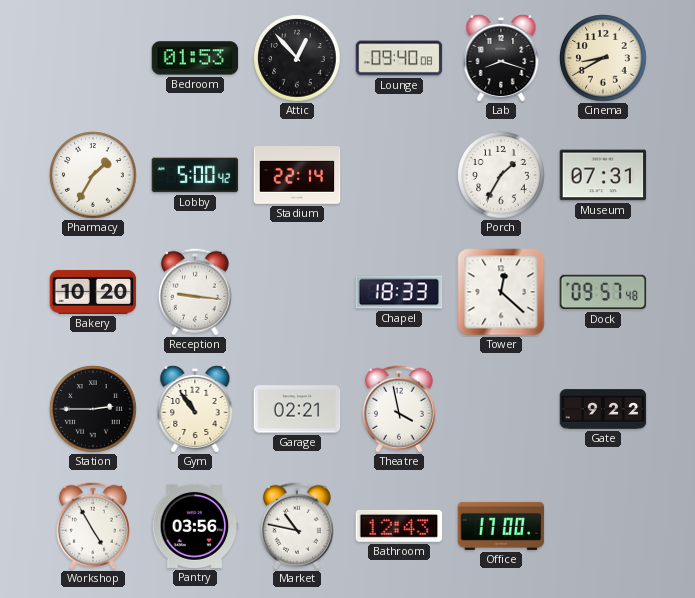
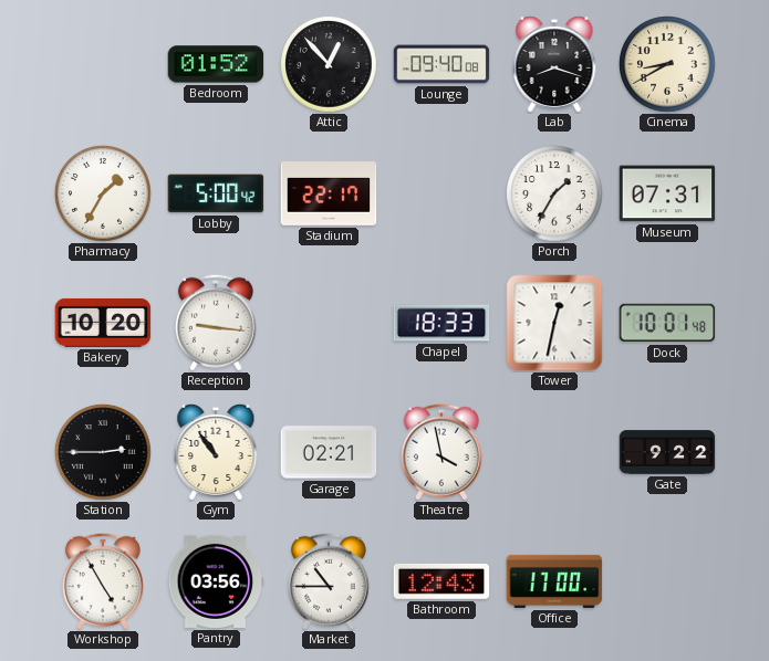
Bedroom: 01:53 -> 01:52
Stadium: 22:14 -> 22:17
Tower: 12:22 -> 12:32
Dock: 09:57 -> 10:01
Market: 10:47 -> 10:45
